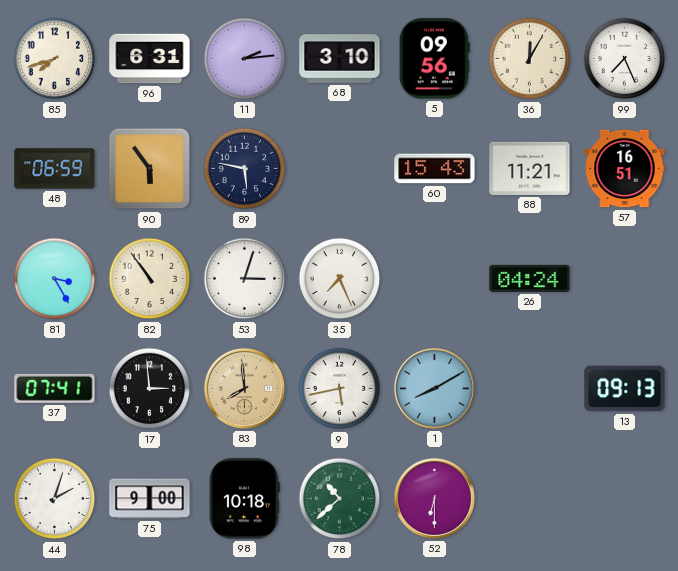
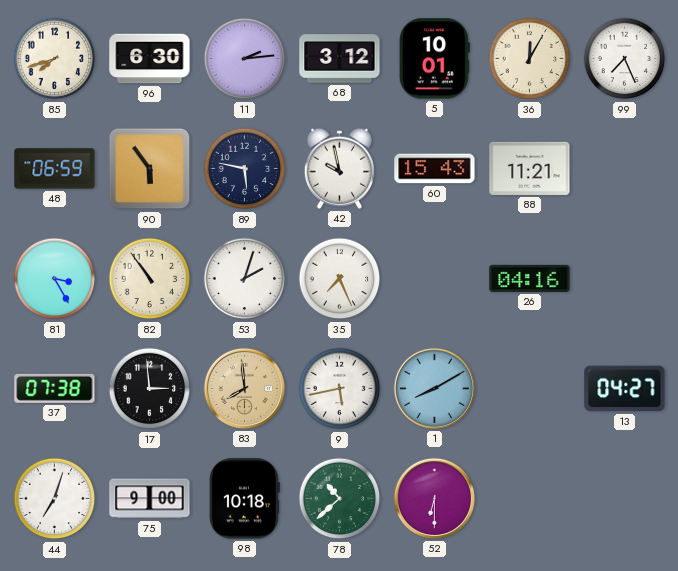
96: 6:31 -> 6:30
68: 3:10 -> 3:12
5: 09:56 -> 10:01
42: none -> 9:58
57: 16:51 -> none
53: 3:03 -> 2:03
26: 04:24 -> 04:16
37: 07:41 -> 07:38
13: 09:13 -> 04:27
44: 2:03 -> 7:03
